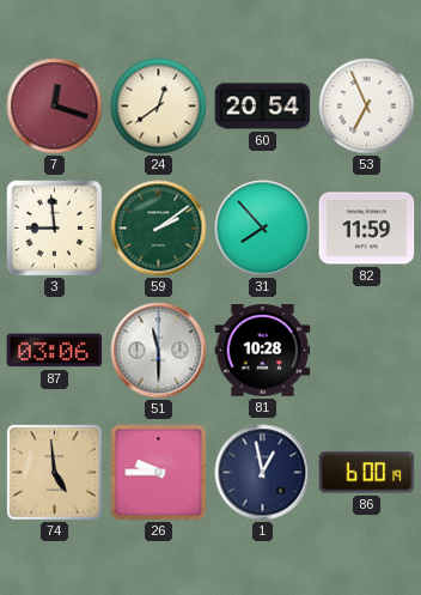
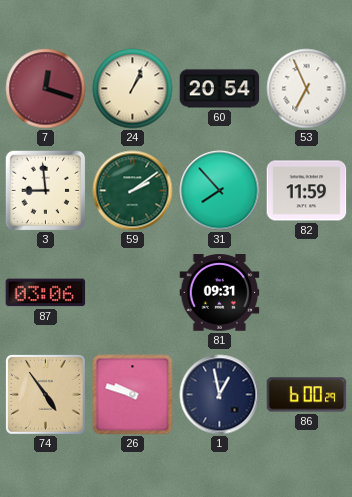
24: 12:39 -> 1:04
51: 11:30 -> none
81: 10:28 -> 09:31
74: 4:59 -> 4:54
26: 9:45 -> 9:48
86: 6:00:19 -> 6:00:29
